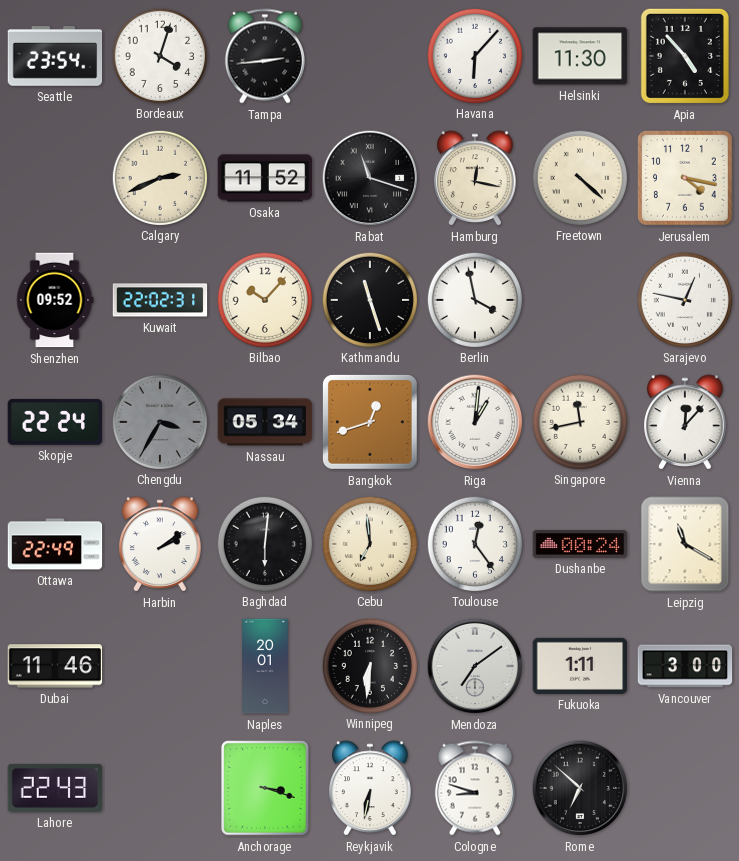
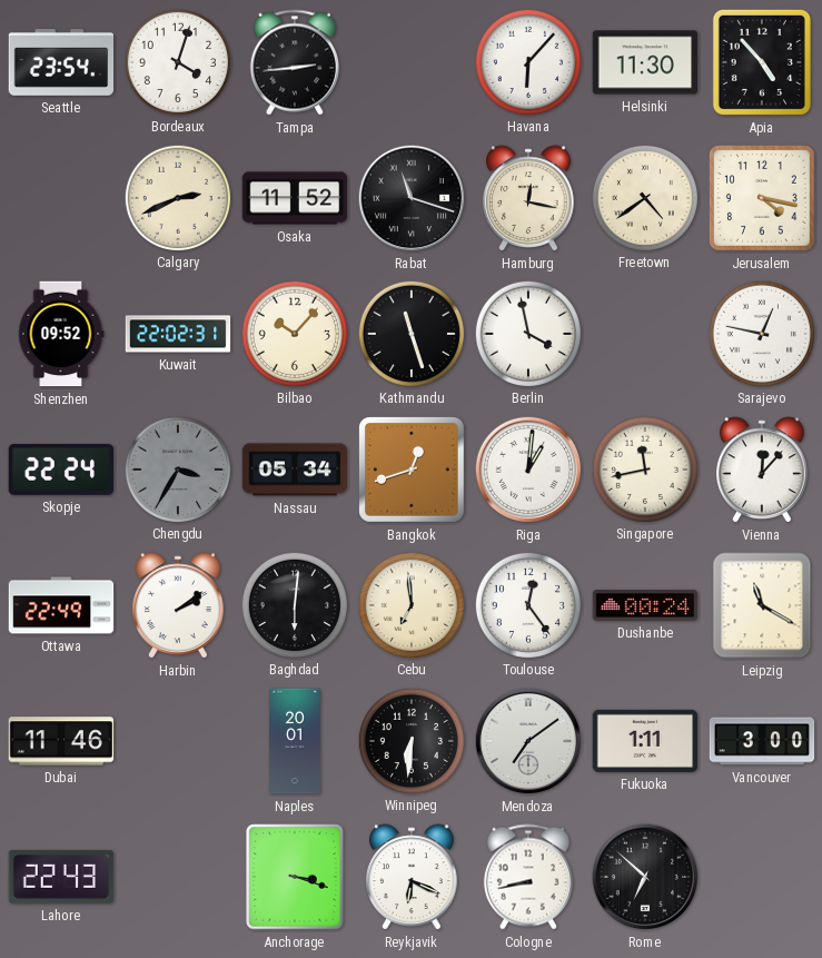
Freetown: 4:22 -> 4:39
Reykjavik: 6:32 -> 6:19
Cologne: 8:48 -> 8:43
